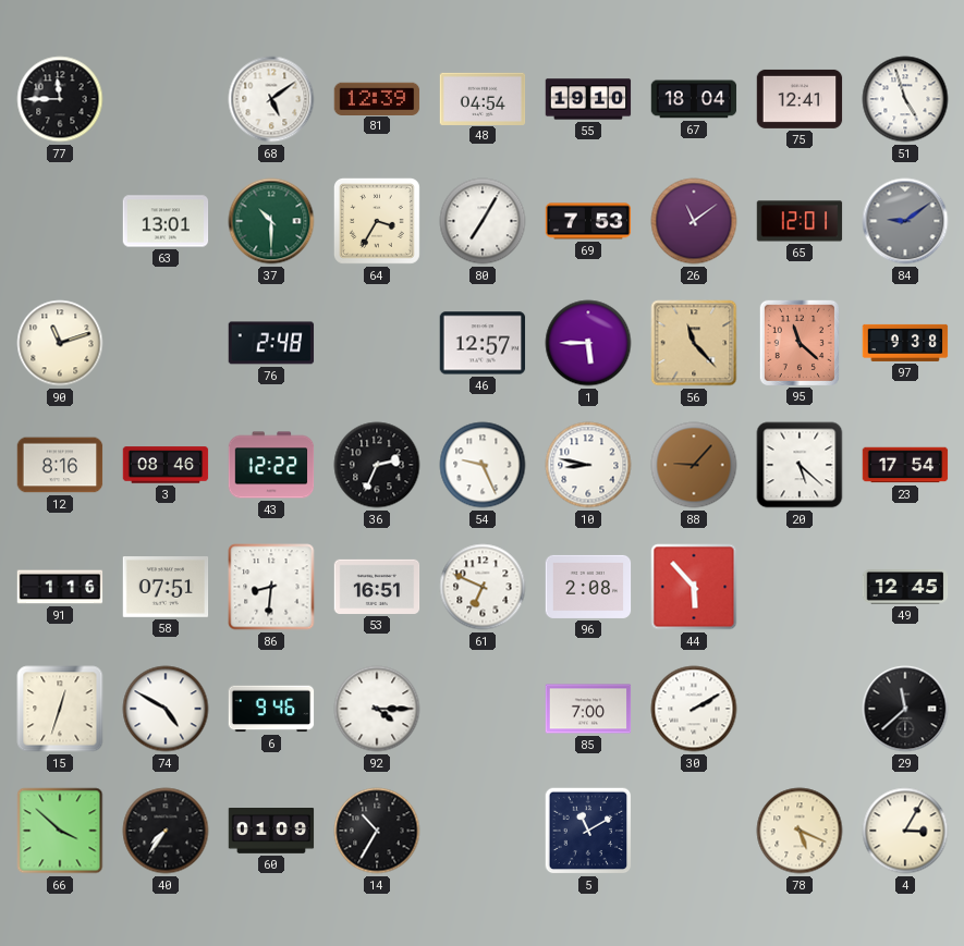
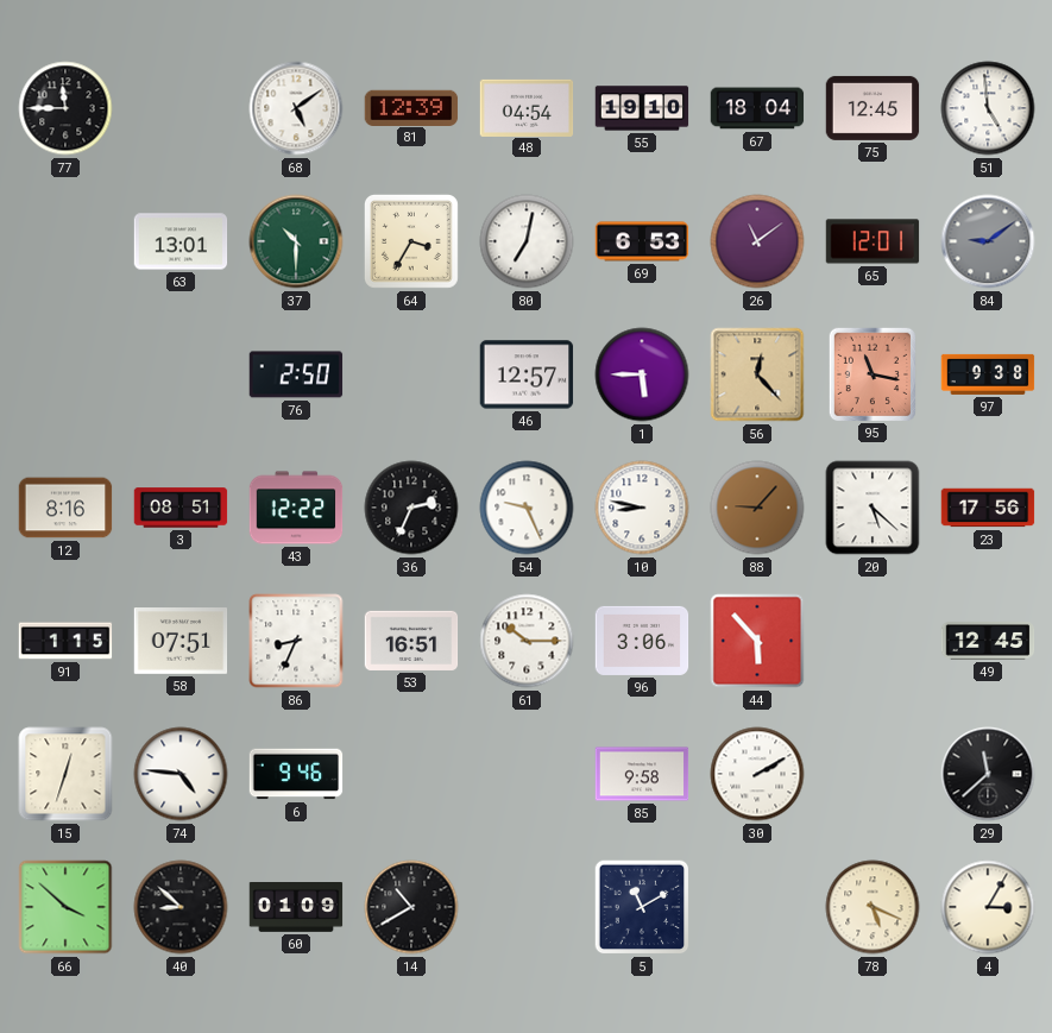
75: 12:41 -> 12:45
51: 4:57 -> 4:59
80: 7:05 -> 7:02
69: 7:53 -> 6:53
90: 11:12 -> none
76: 2:48 -> 2:50
56: 11:23 -> 12:23
95: 11:22 -> 11:17
3: 08:46 -> 08:51
23: 17:54 -> 17:56
91: 1:16 -> 1:15
86: 8:31 -> 8:34
61: 6:49 -> 10:15
96: 2:08 -> 3:06
74: 4:50 -> 4:46
92: 4:15 -> none
85: 7:00 -> 9:58
40: 7:36 -> 8:52
14: 10:35 -> 10:40
